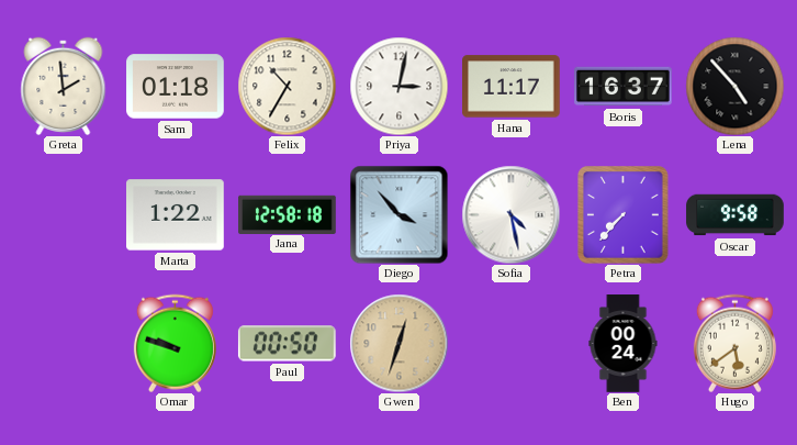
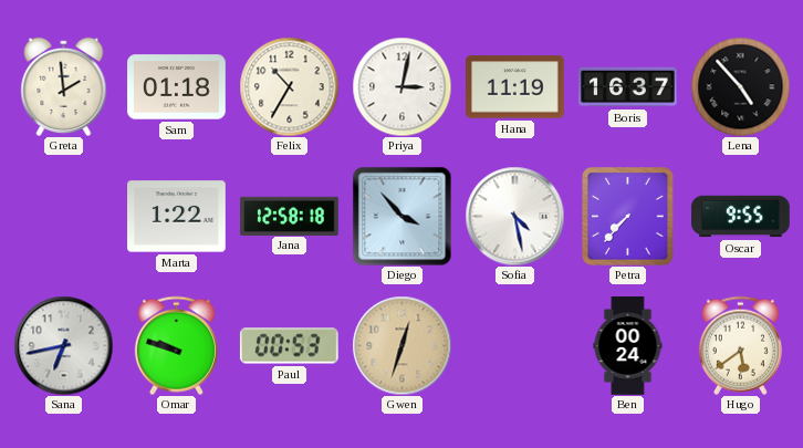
Hana: 11:17 -> 11:19
Oscar: 9:58 -> 9:55
Sana: none -> 6:43
Paul: 00:50 -> 00:53
